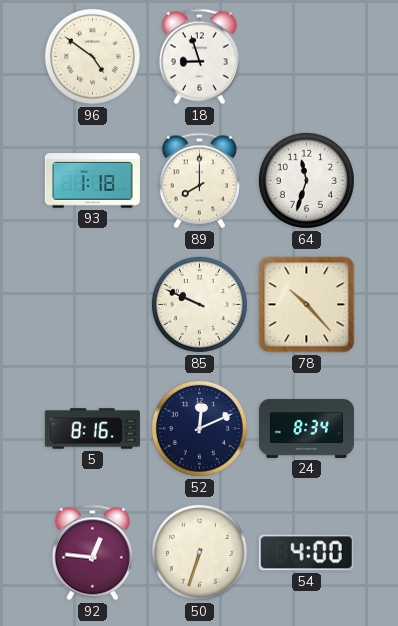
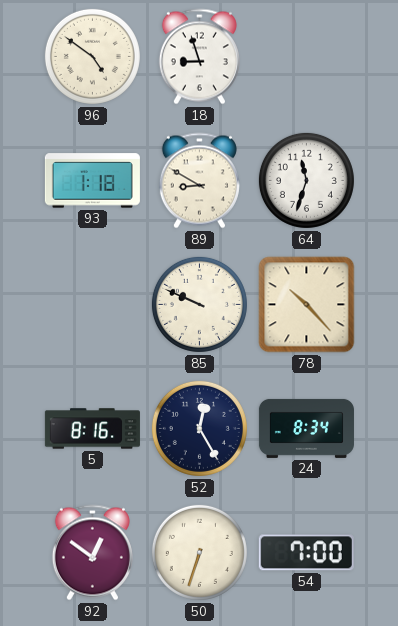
89: 8:00 -> 8:50
52: 12:11 -> 12:25
92: 12:46 -> 12:51
54: 4:00 -> 7:00
